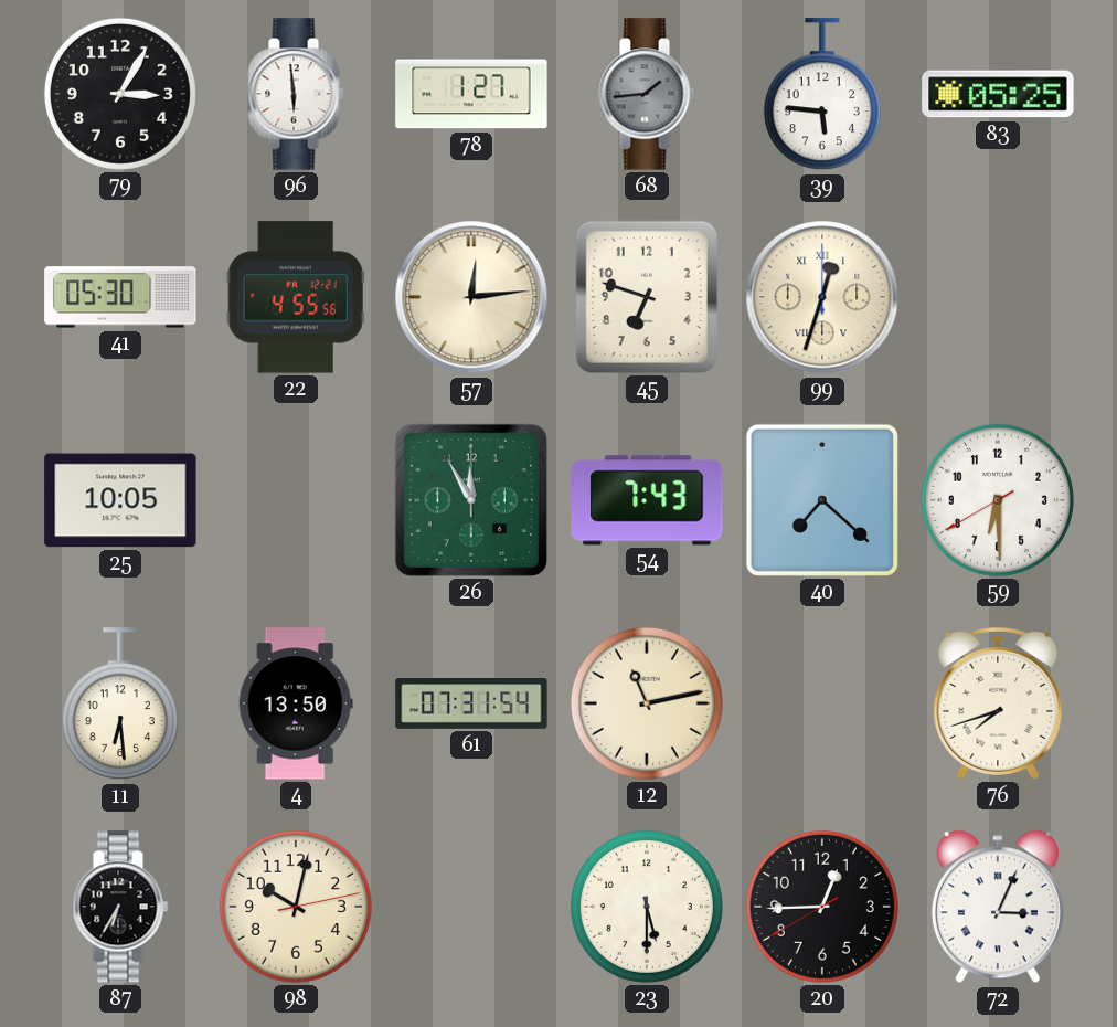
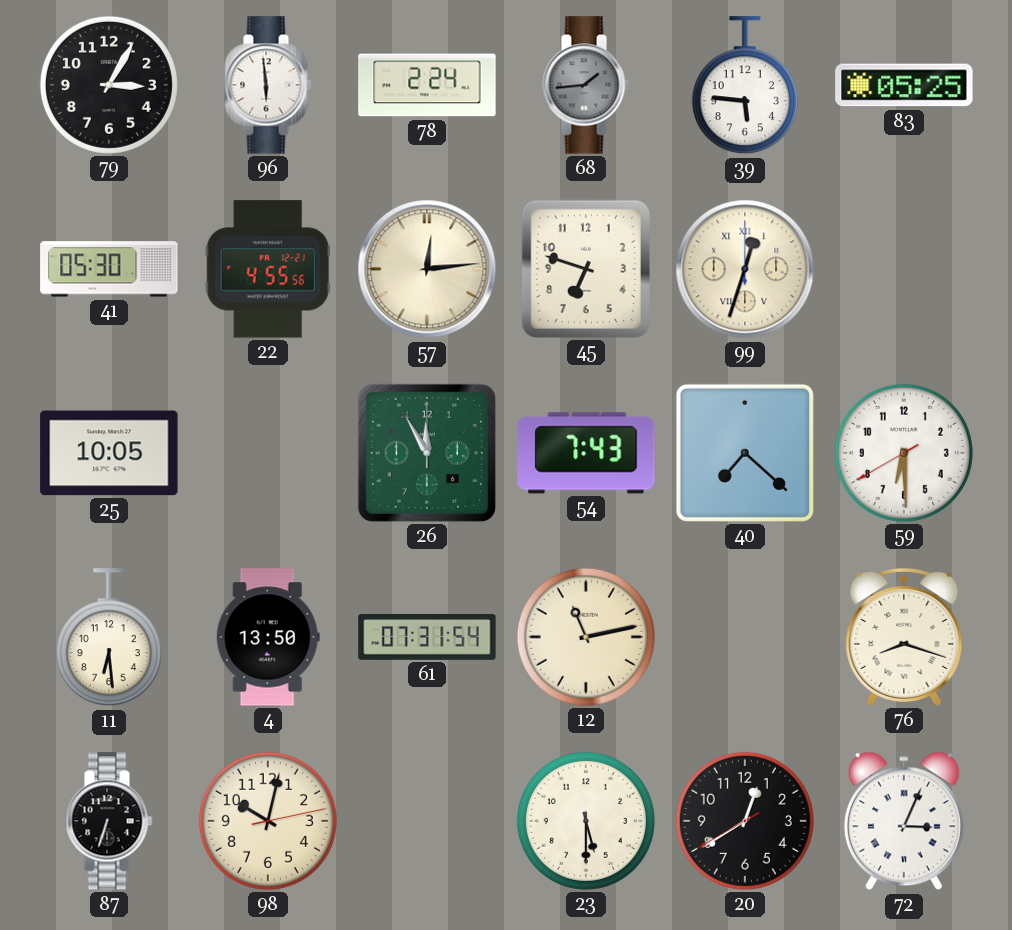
78: 1:27 -> 2:24
76: 7:42 -> 8:18
87: 6:35 -> 6:33
20: 12:44 -> 12:39
